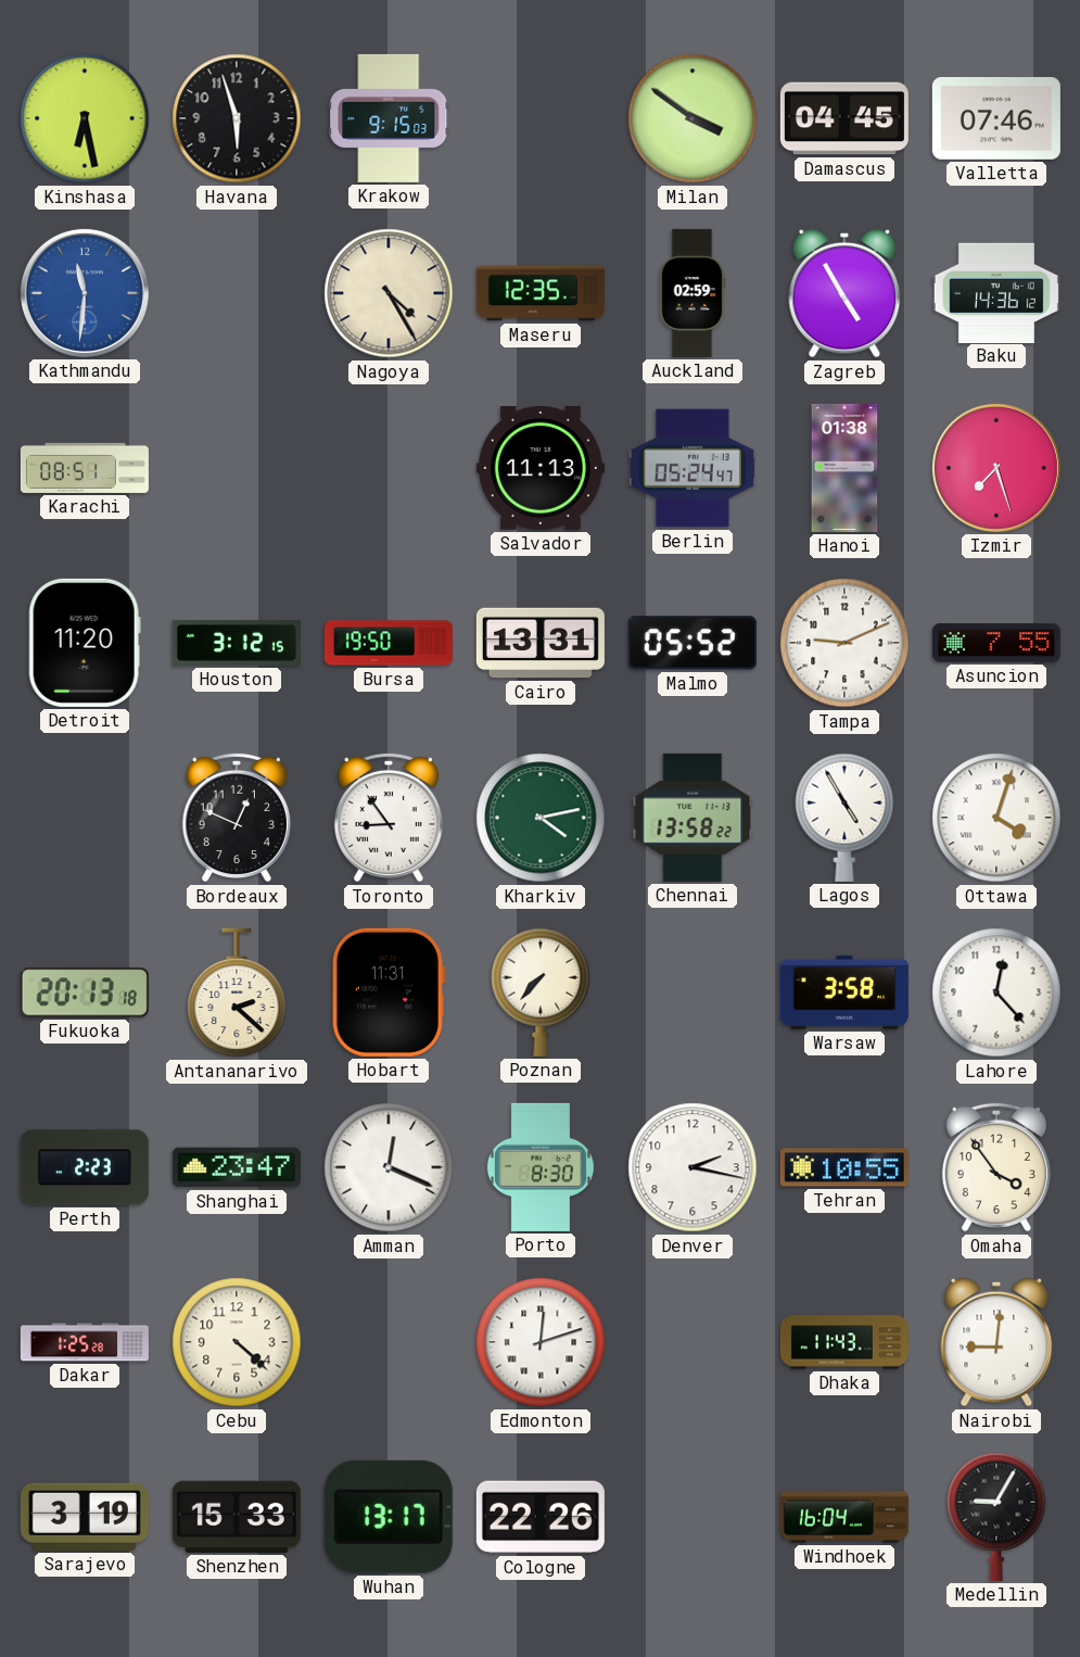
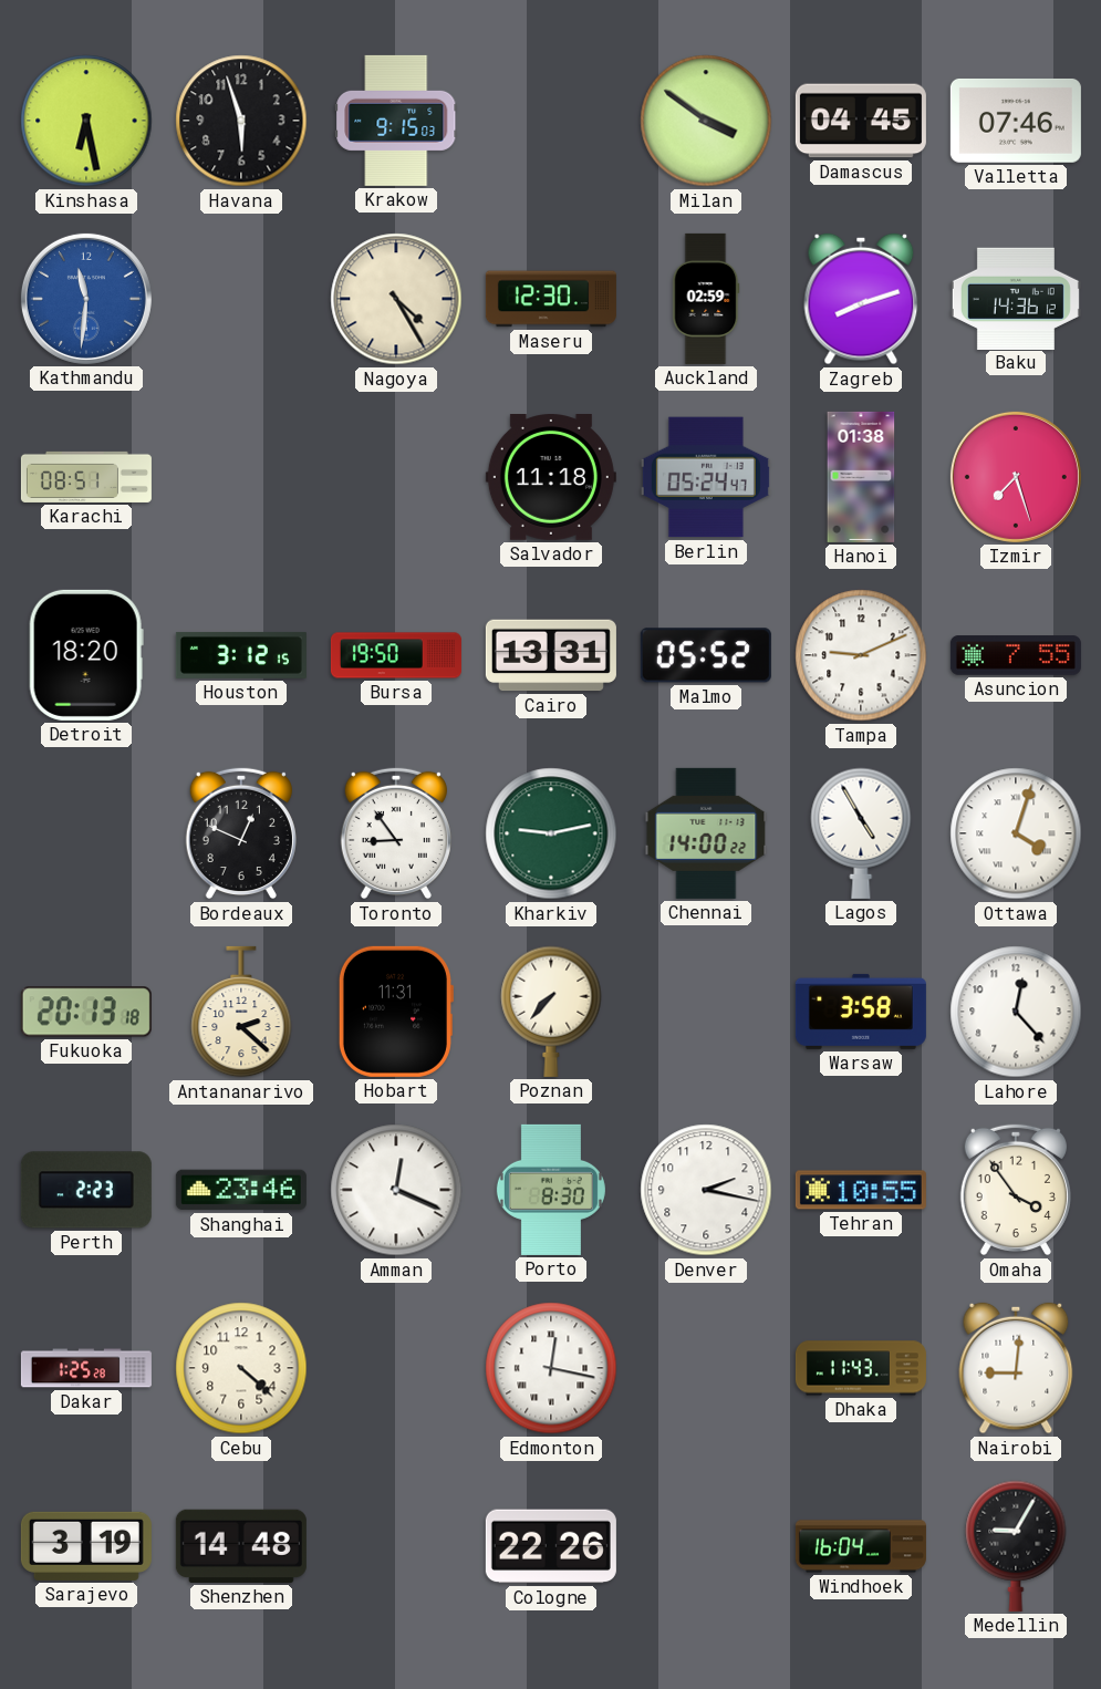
Maseru: 12:35 -> 12:30
Zagreb: 4:55 -> 8:12
Salvador: 11:13 -> 11:18
Detroit: 11:20 -> 18:20
Kharkiv: 4:13 -> 9:13
Chennai: 13:58 -> 14:00
Shanghai: 23:47 -> 23:46
Edmonton: 12:12 -> 12:17
Shenzhen: 15:33 -> 14:48
Wuhan: 13:17 -> none
